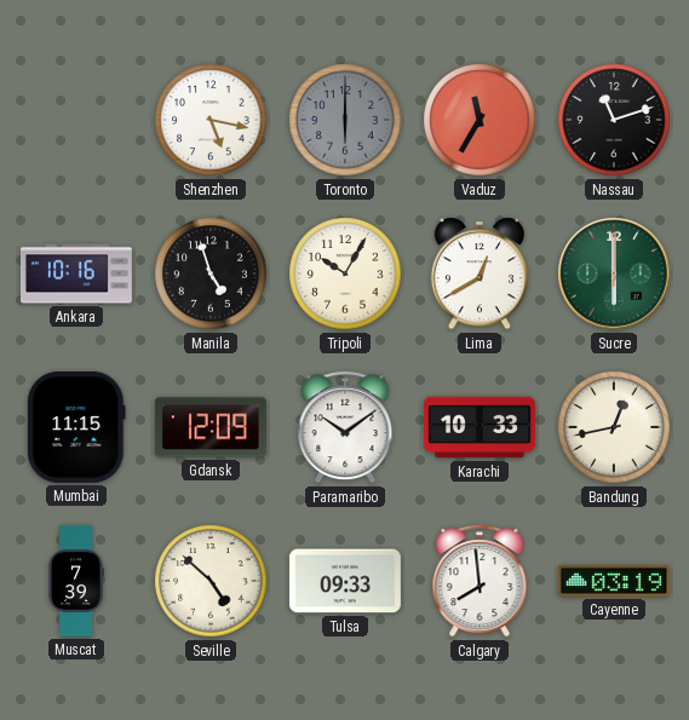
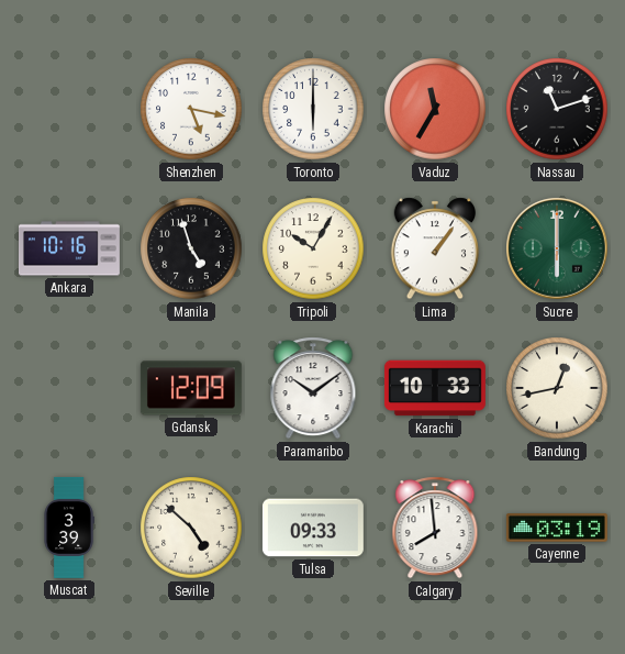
Toronto dial: grey -> white
Lima: 12:40 -> 1:06
Mumbai: 11:15 -> none
Muscat: 7:39 -> 3:39
